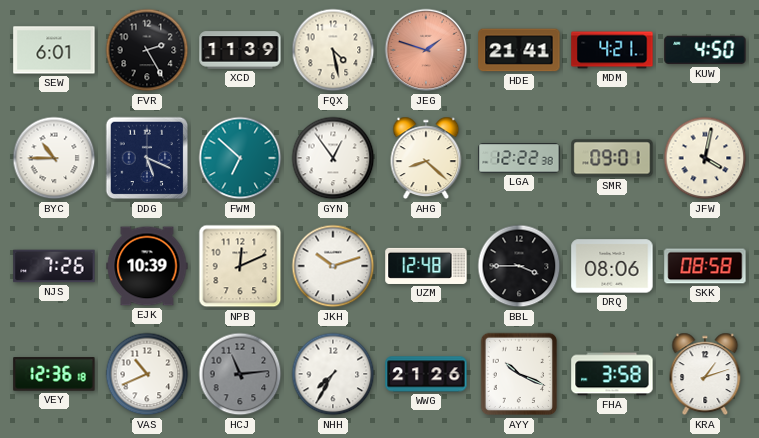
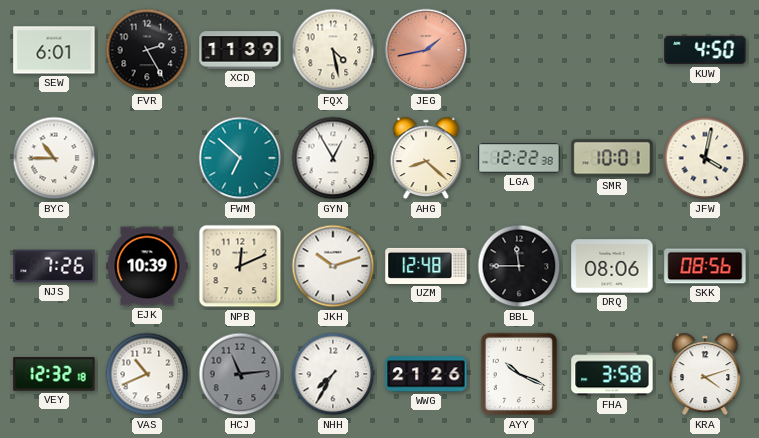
JEG: 1:48 -> 1:43
HDE: 21:41 -> none
MDM: 4:21 -> none
DDG: 5:19 -> none
GYN: 12:54 -> 12:55
SMR: 09:01 -> 10:01
BBL: 3:45 -> 11:45
SKK: 08:58 -> 08:56
VEY: 12:36 -> 12:32
KRA: 1:12 -> 4:12
